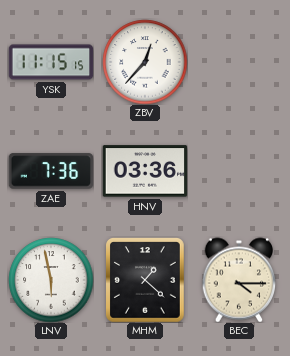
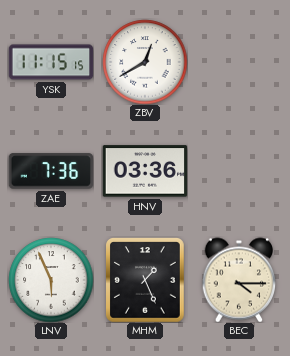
ZBV: 12:37 -> 12:40
LNV: 5:58 -> 5:56
MHM: 1:22 -> 1:26
